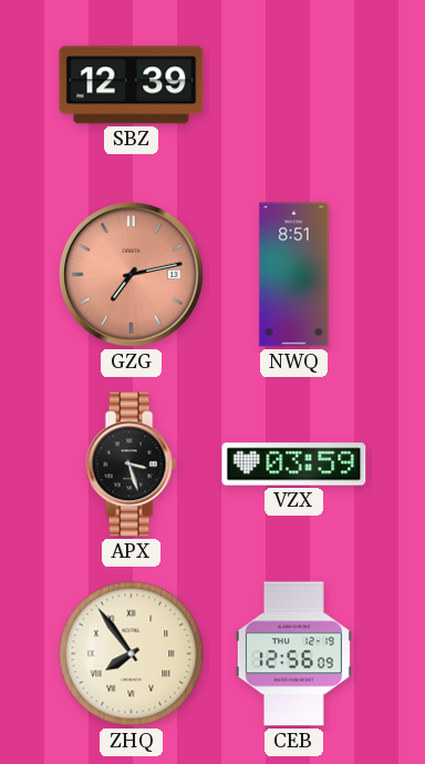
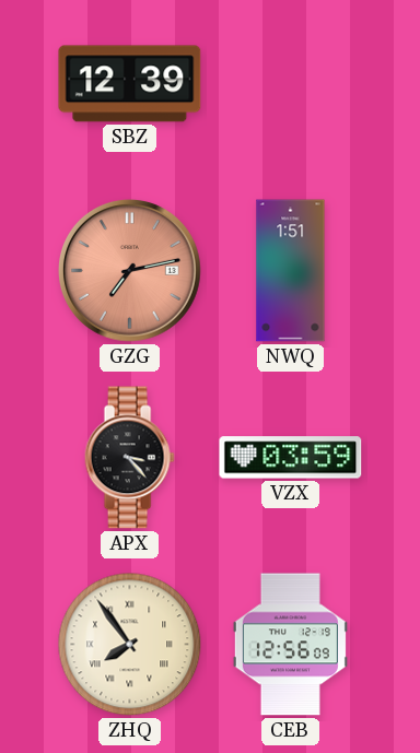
NWQ: 8:51 -> 1:51
APX: 3:27 -> 3:23
